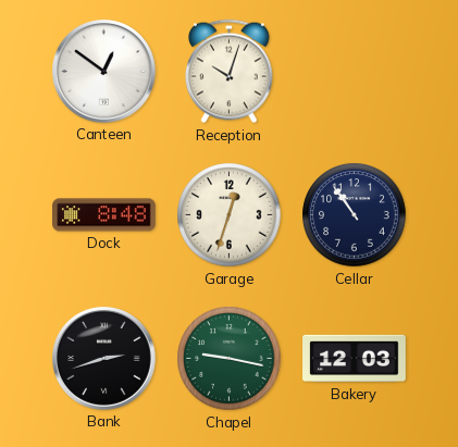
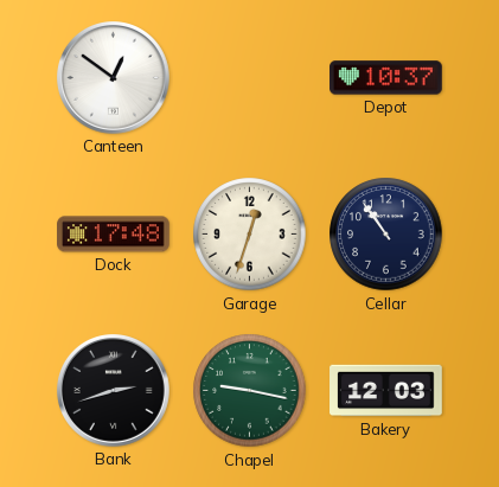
Reception: 10:03 -> none
Depot: none -> 10:37
Dock: 8:48 -> 17:48
